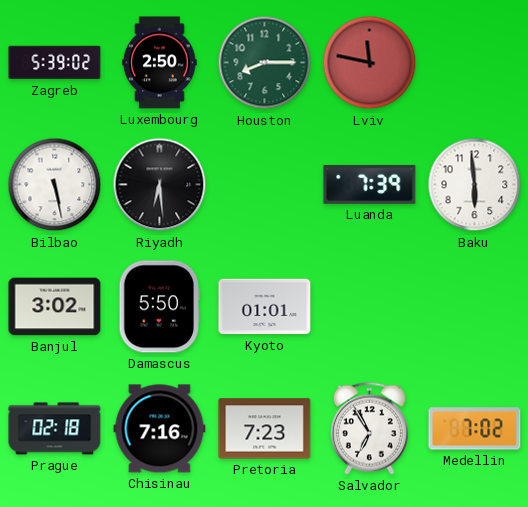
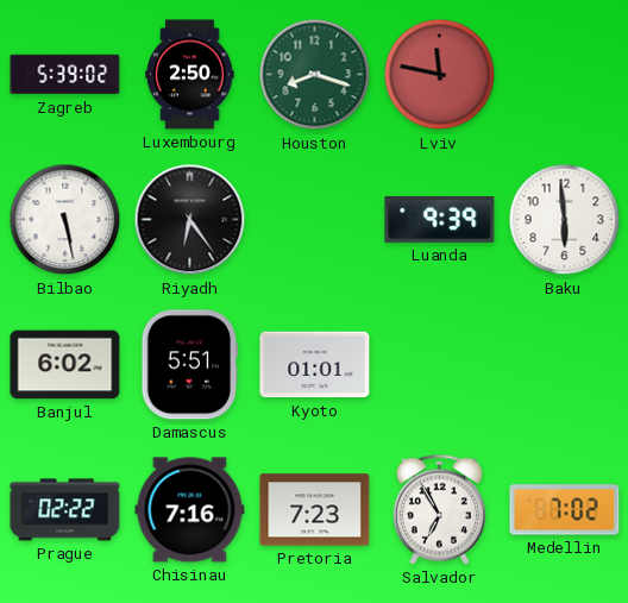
Houston: 8:15 -> 8:18
Riyadh: 6:29 -> 6:24
Luanda: 7:39 -> 9:39
Banjul: 3:02 -> 6:02
Damascus: 5:50 -> 5:51
Prague: 02:18 -> 02:22
